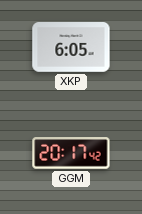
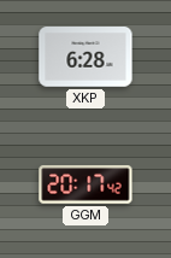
XKP: 6:05 -> 6:28
